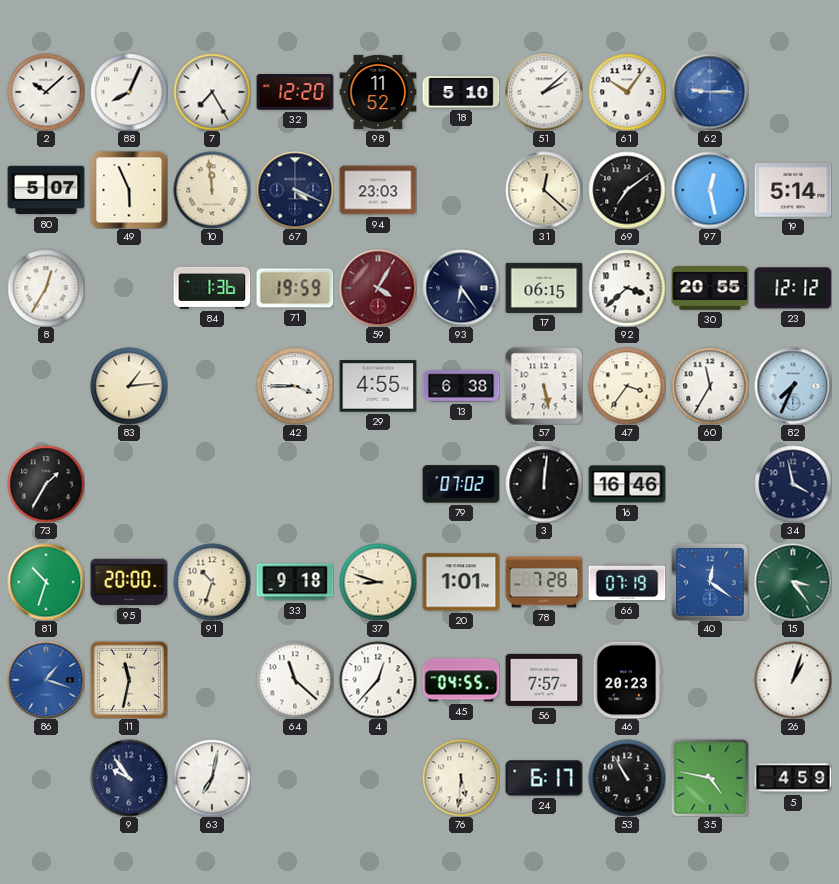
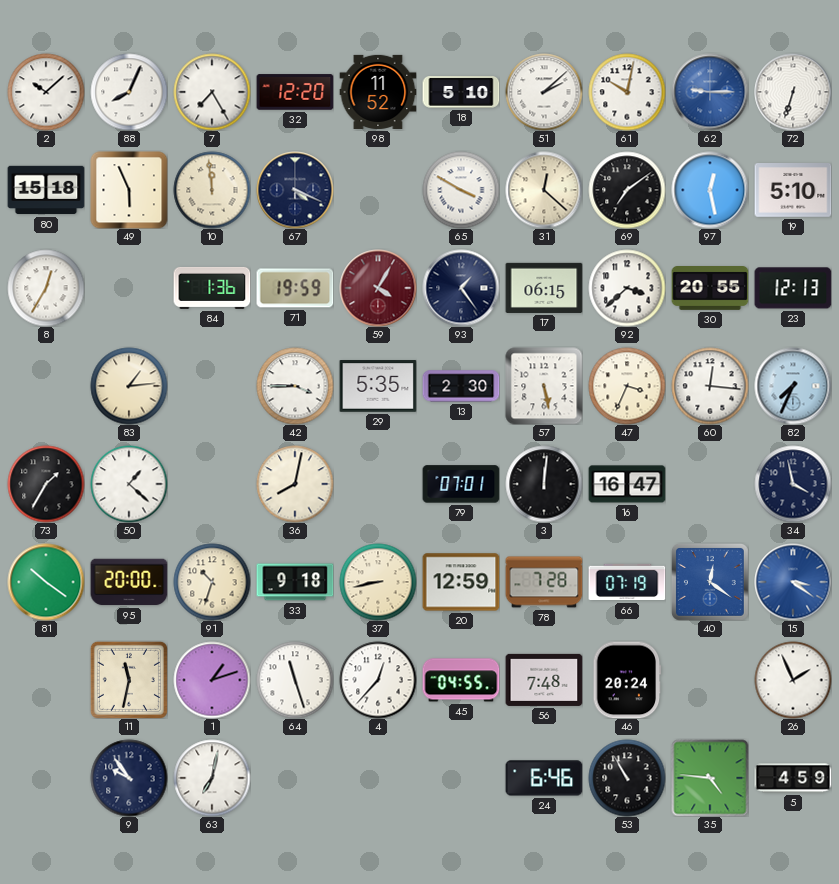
61: 10:06 -> 10:02
72: none -> 6:33
80: 5:07 -> 15:18
94: 23:03 -> none
65: none -> 3:50
19: 5:14 -> 5:10
93: 6:24 -> 1:24
23: 12:12 -> 12:13
29: 4:55 -> 5:35
13: 6:38 -> 2:30
47: 3:36 -> 3:34
60: 11:35 -> 12:16
50: none -> 1:22
36: none -> 8:02
79: 07:02 -> 07:01
16: 16:46 -> 16:47
81: 10:33 -> 10:21
37: 8:48 -> 8:43
20: 1:01 -> 12:59
15: 3:24 -> 3:21
15 dial: green -> blue
86: 1:18 -> none
1: none -> 1:12
64: 11:22 -> 11:27
56: 7:57 -> 7:48
46: 20:23 -> 20:24
26: 1:03 -> 1:56
76: 5:31 -> none
24: 6:17 -> 6:46
35: 4:47 -> 4:46
